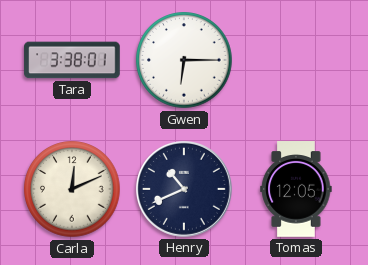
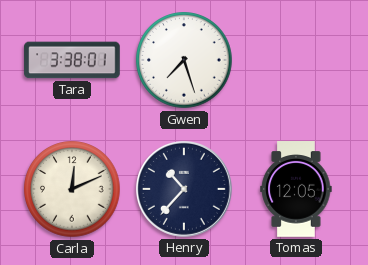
Gwen: 6:15 -> 7:27
Henry: 10:41 -> 10:37
